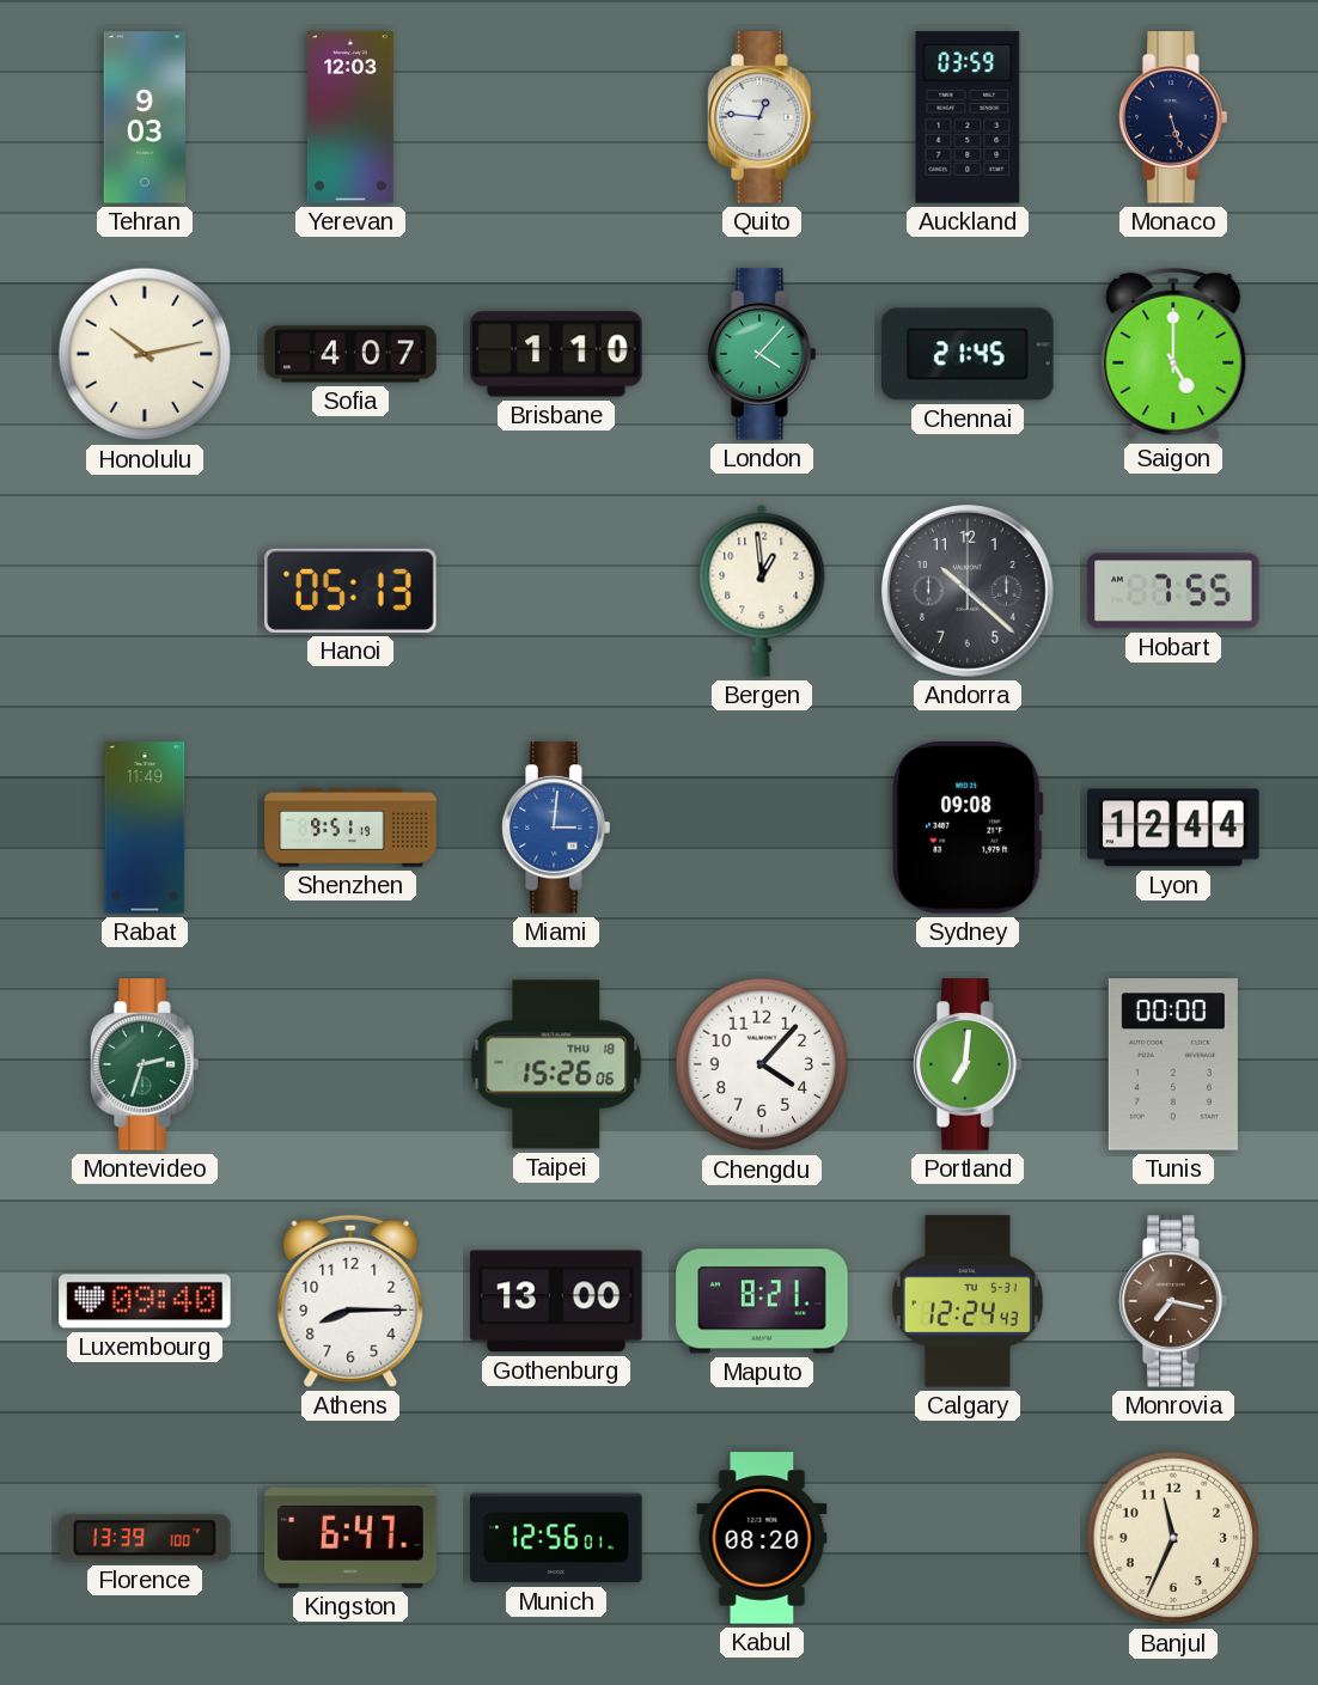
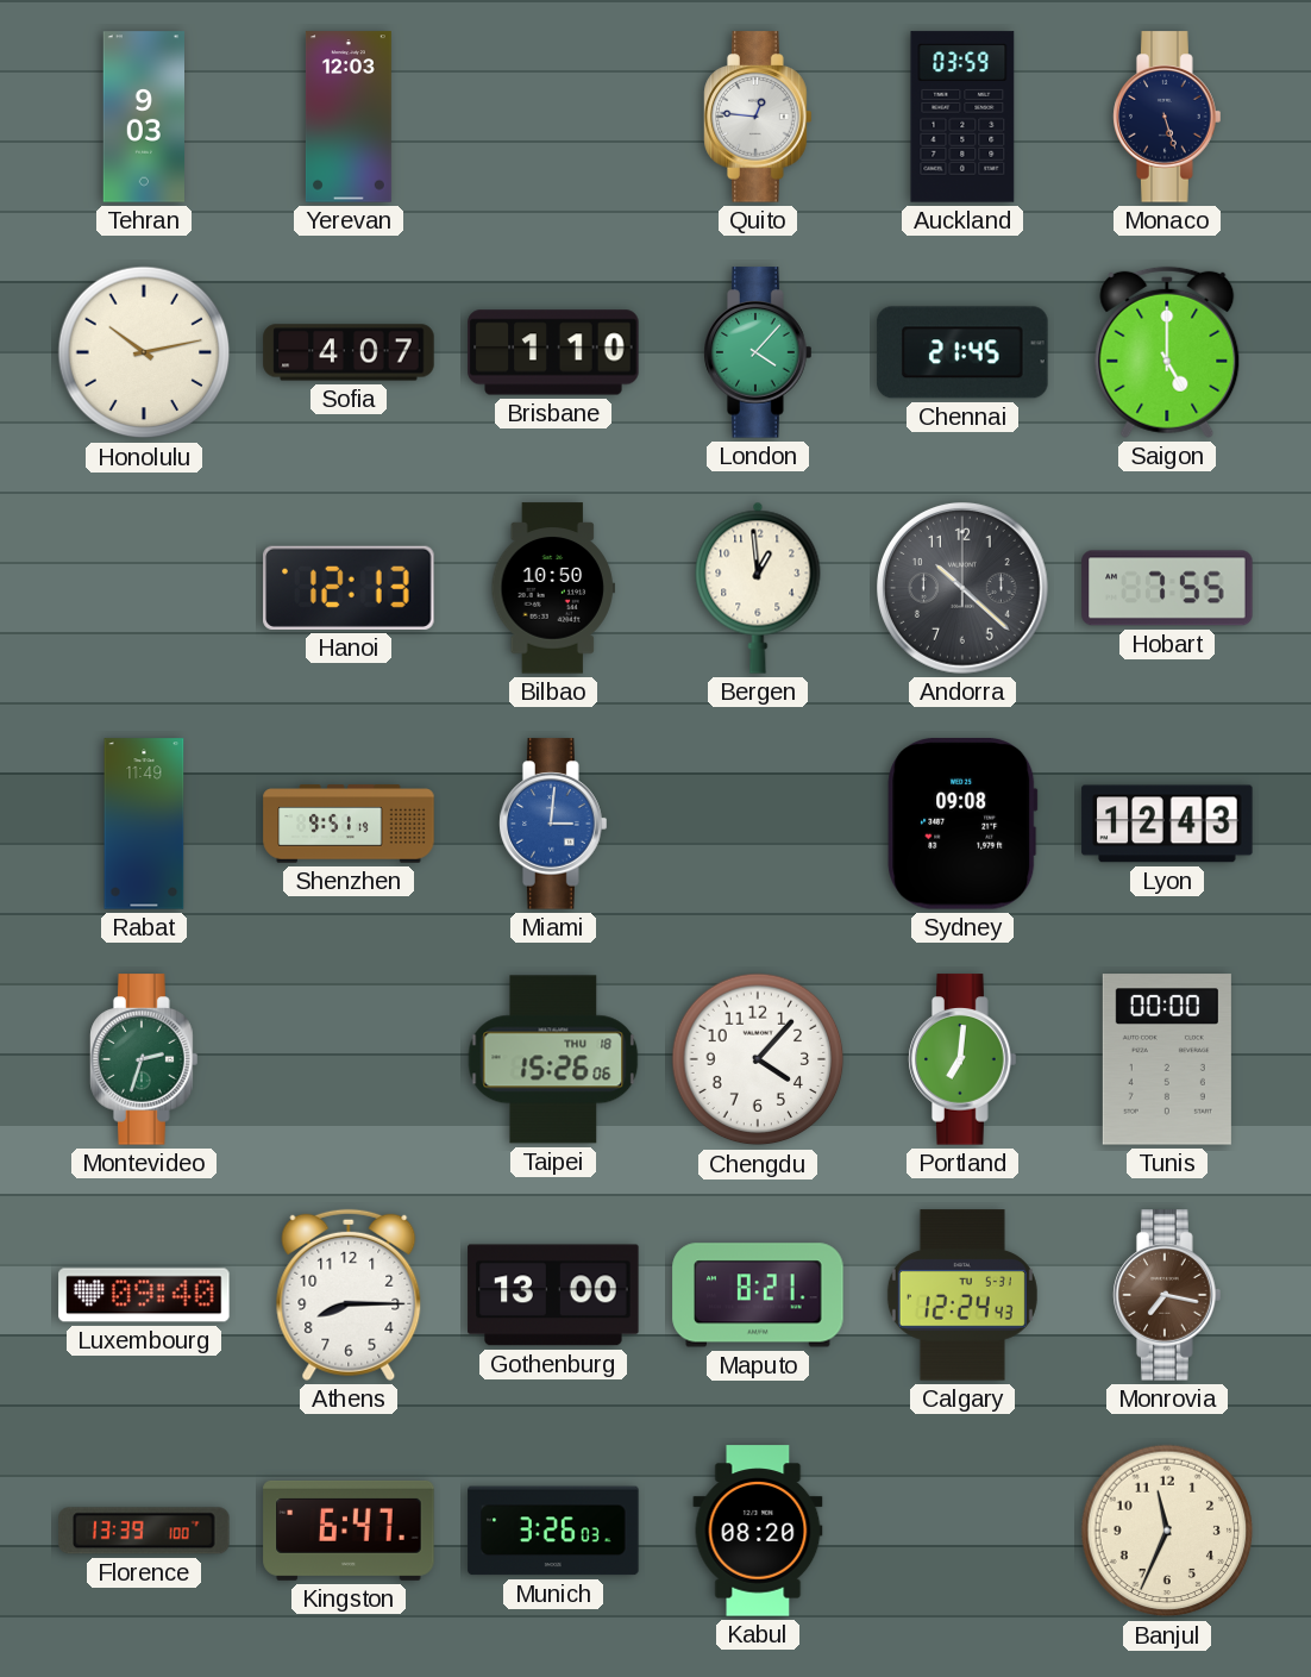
Hanoi: 05:13 -> 12:13
Bilbao: none -> 10:50
Lyon: 12:44 -> 12:43
Munich: 12:56 -> 3:26
